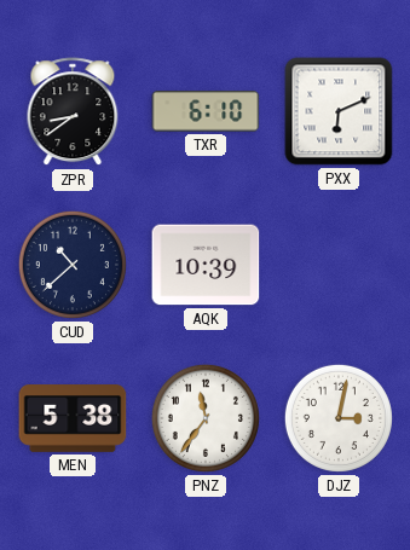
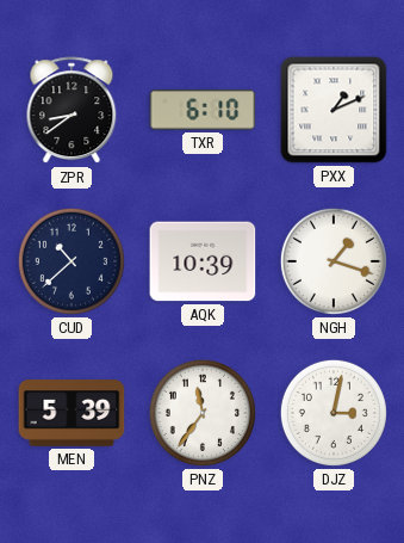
PXX: 6:11 -> 1:11
NGH: none -> 1:18
MEN: 5:38 -> 5:39
